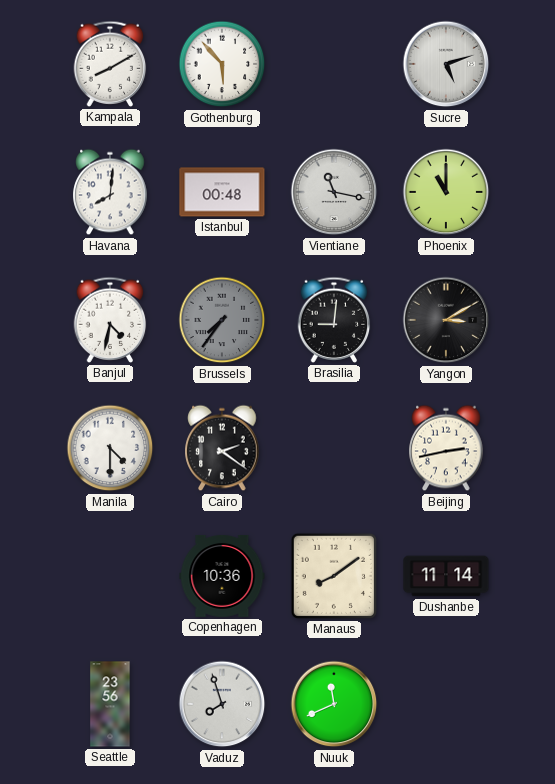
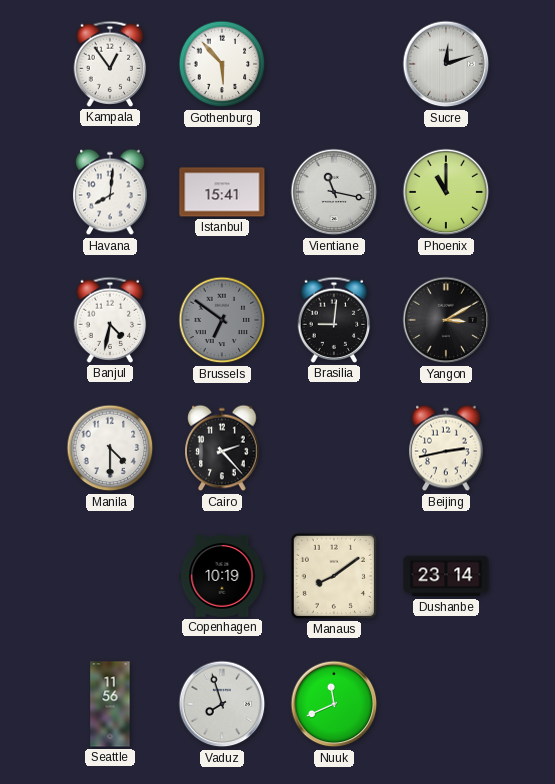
Kampala: 8:10 -> 12:54
Sucre: 5:12 -> 12:12
Istanbul: 00:48 -> 15:41
Brussels: 7:36 -> 6:51
Cairo: 2:21 -> 2:23
Copenhagen: 10:36 -> 10:19
Dushanbe: 11:14 -> 23:14
Seattle: 23:56 -> 11:56
